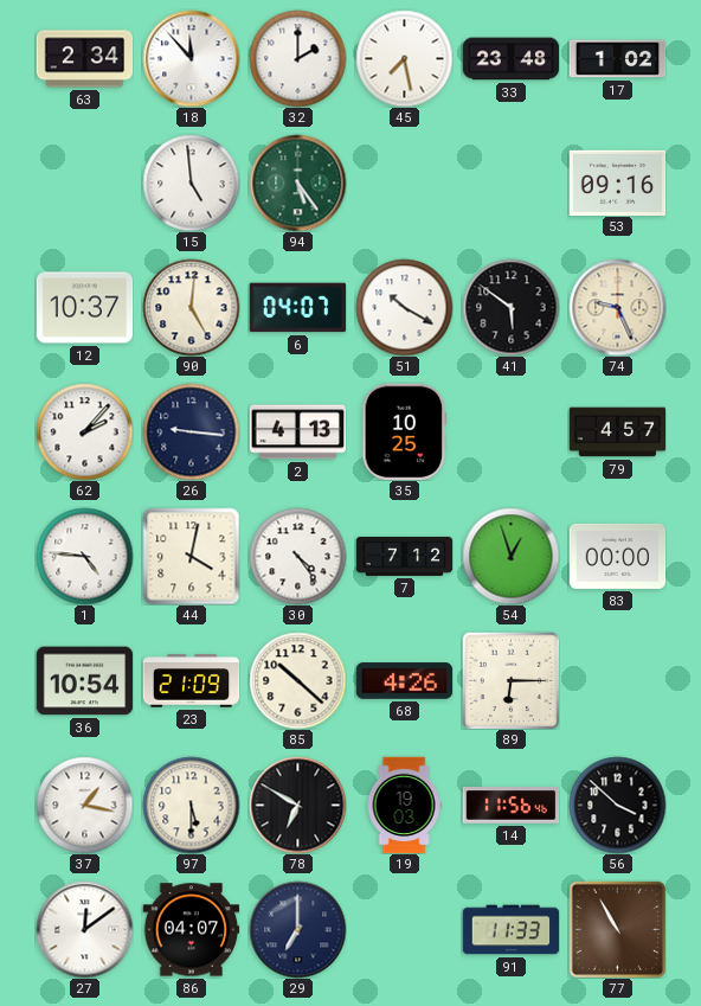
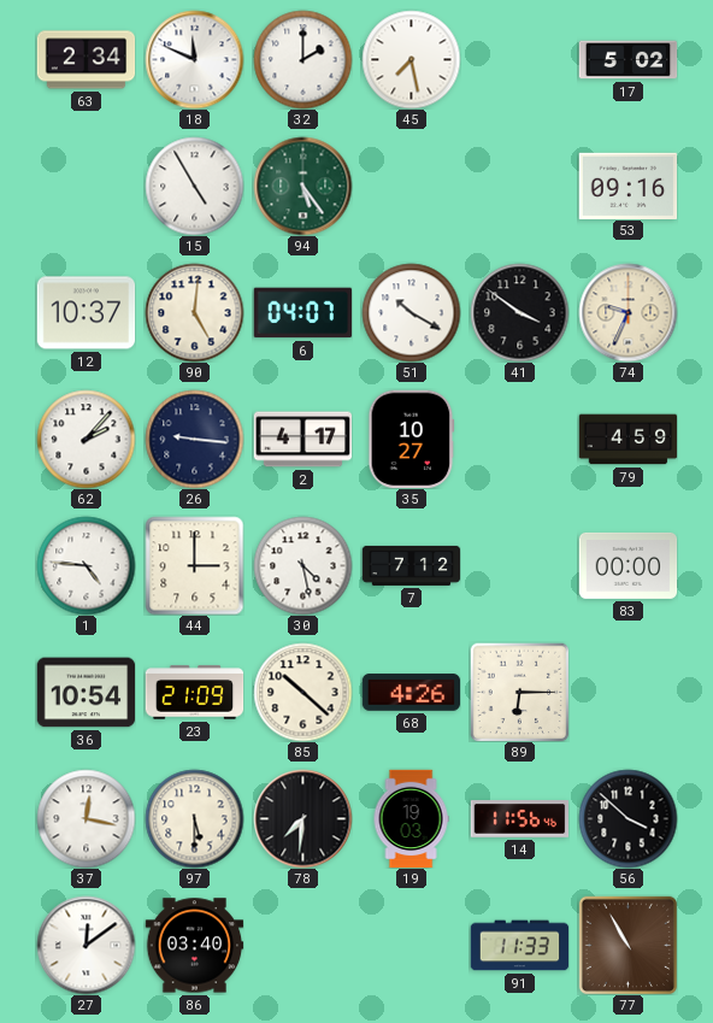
18: 11:53 -> 11:49
33: 23:48 -> none
17: 1:02 -> 5:02
15: 4:59 -> 4:55
41: 5:51 -> 3:51
74: 9:26 -> 9:34
2: 4:13 -> 4:17
35: 10:25 -> 10:27
79: 4:57 -> 4:59
44: 4:02 -> 3:00
30: 4:24 -> 4:28
54: 12:57 -> none
37: 1:17 -> 12:17
78: 6:50 -> 7:31
86: 04:07 -> 03:40
29: 7:00 -> none
